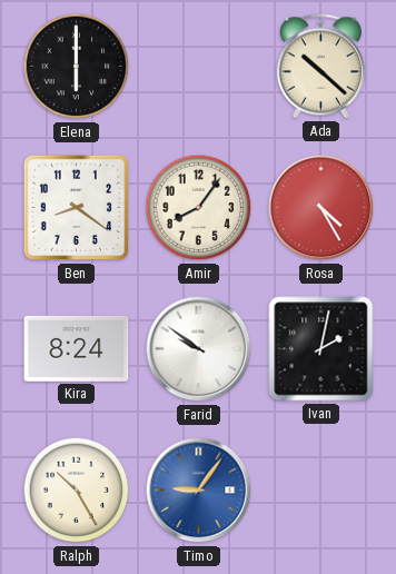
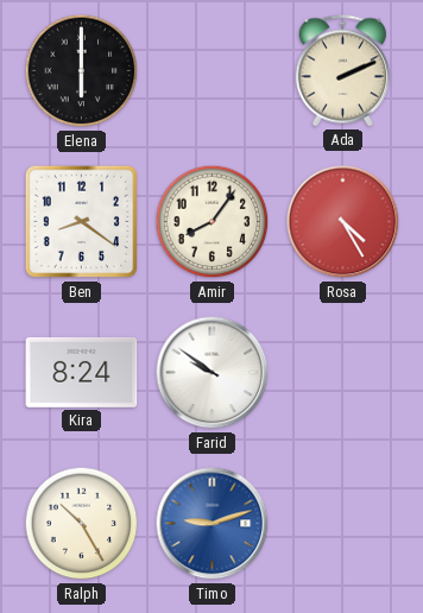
Ada: 10:22 -> 2:11
Ivan: 2:02 -> none
Timo: 9:06 -> 9:12
